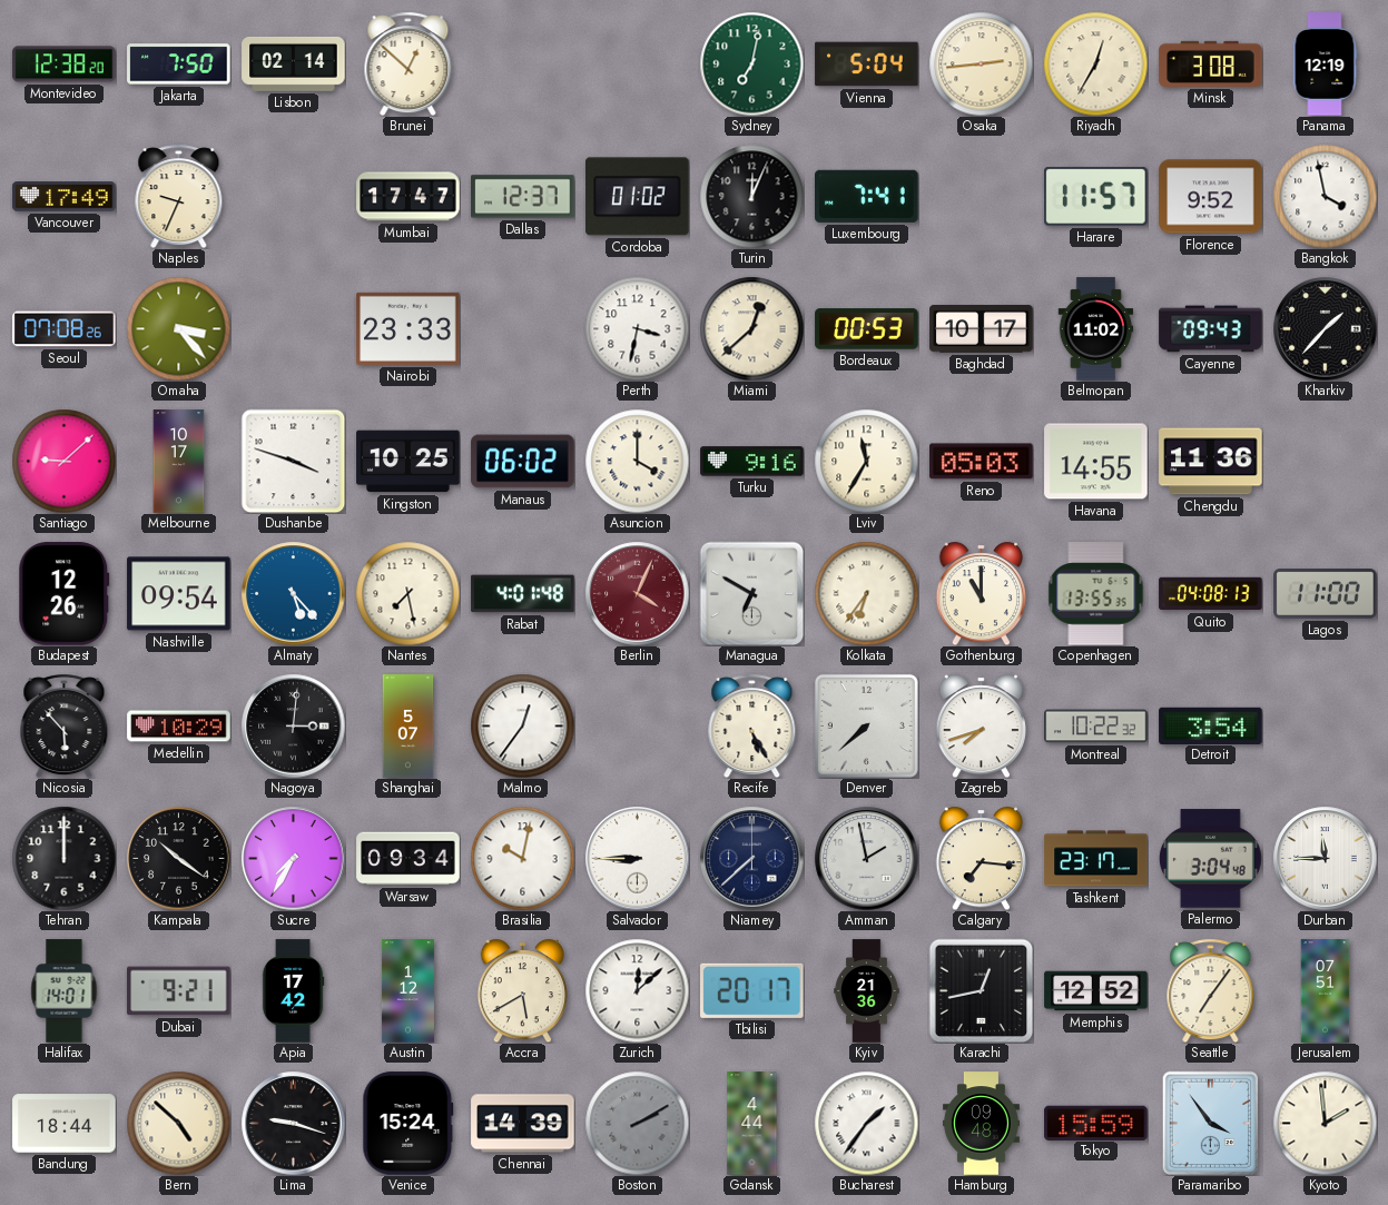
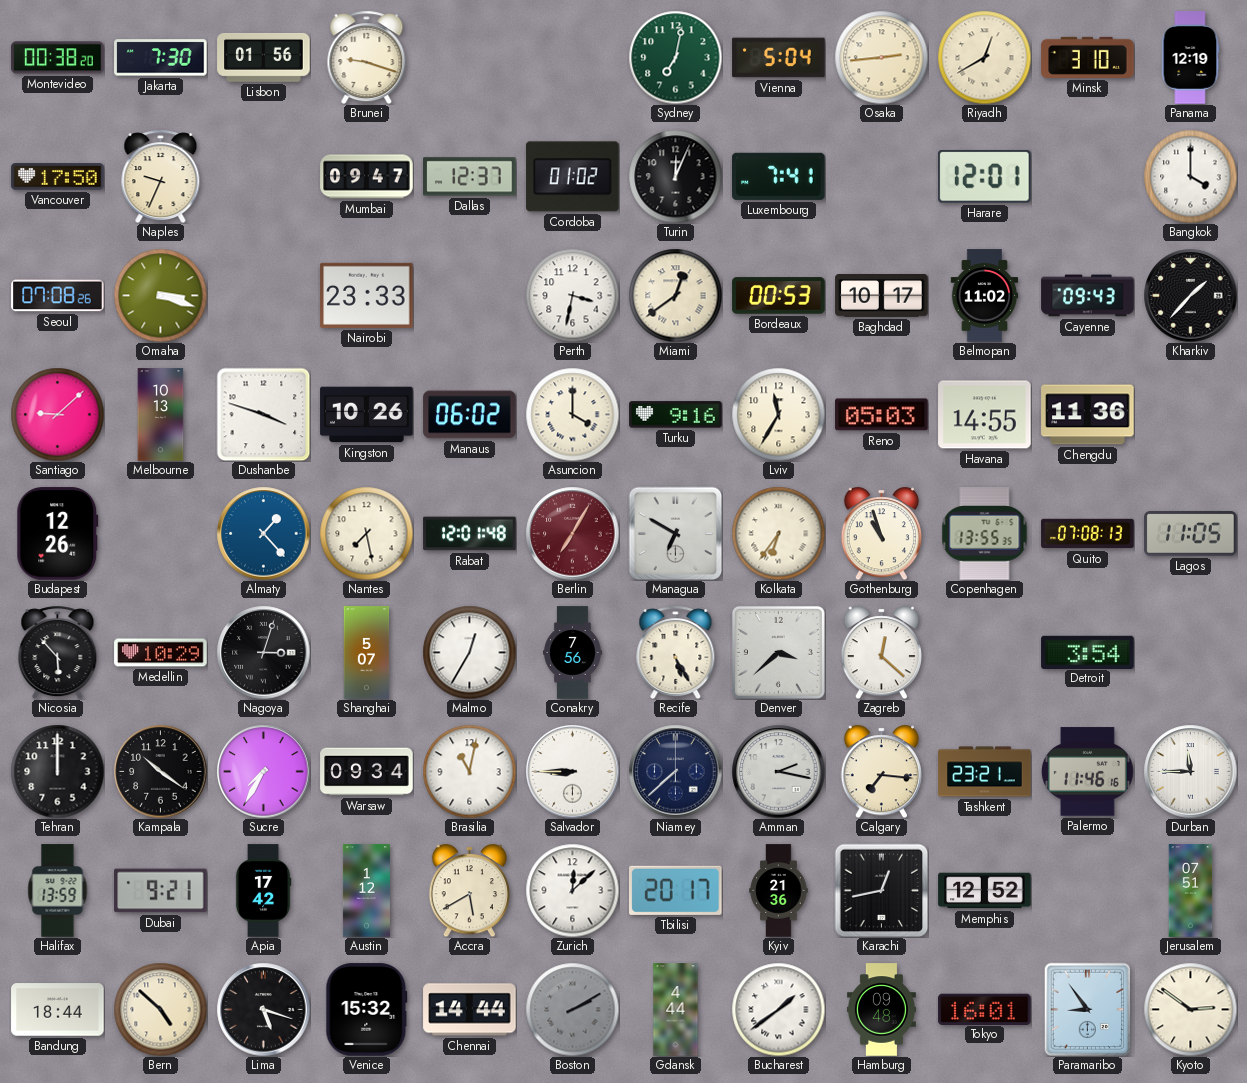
Montevideo: 12:38 -> 00:38
Jakarta: 7:50 -> 7:30
Lisbon: 02:14 -> 01:56
Brunei: 12:52 -> 9:18
Riyadh: 12:35 -> 12:40
Minsk: 3:08 -> 3:10
Vancouver: 17:49 -> 17:50
Mumbai: 17:47 -> 09:47
Harare: 11:57 -> 12:01
Florence: 9:52 -> none
Bangkok: 3:58 -> 4:00
Omaha: 3:23 -> 3:18
Miami: 12:38 -> 12:39
Melbourne: 10:17 -> 10:13
Kingston: 10:25 -> 10:26
Nashville: 09:54 -> none
Almaty: 5:23 -> 1:23
Rabat: 4:01 -> 12:01
Berlin: 4:04 -> 7:05
Gothenburg: 11:00 -> 10:57
Quito: 04:08 -> 07:08
Lagos: 11:00 -> 11:05
Nagoya: 3:01 -> 3:03
Malmo: 12:36 -> 12:35
Conakry: none -> 7:56
Denver: 7:38 -> 3:38
Zagreb: 7:42 -> 12:22
Montreal: 10:22 -> none
Brasilia: 10:02 -> 11:02
Amman: 1:58 -> 2:17
Tashkent: 23:17 -> 23:21
Palermo: 3:04 -> 11:46
Halifax: 14:01 -> 13:59
Seattle: 7:06 -> none
Lima: 9:18 -> 5:18
Venice: 15:24 -> 15:32
Chennai: 14:39 -> 14:44
Bucharest: 1:36 -> 1:39
Tokyo: 15:59 -> 16:01
Paramaribo: 3:54 -> 8:54
Kyoto: 1:59 -> 2:51
